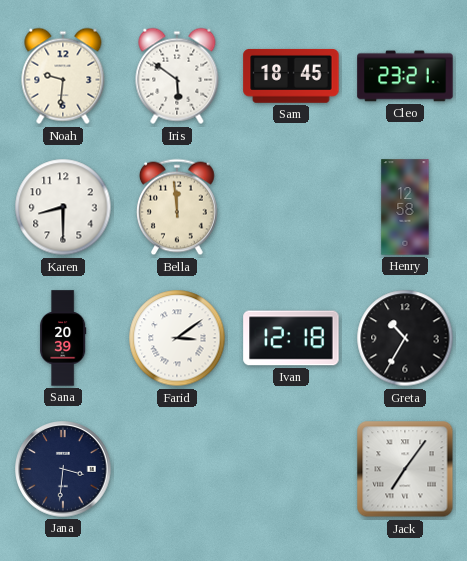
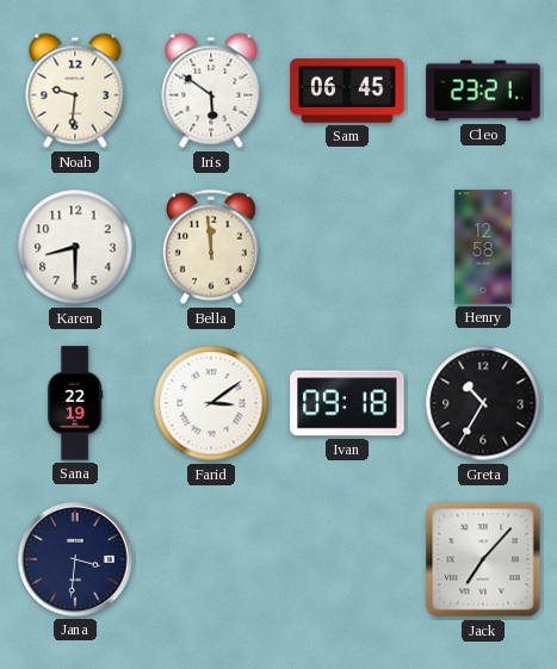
Sam: 18:45 -> 06:45
Sana: 20:39 -> 22:19
Ivan: 12:18 -> 09:18
Jack: 7:06 -> 7:07
